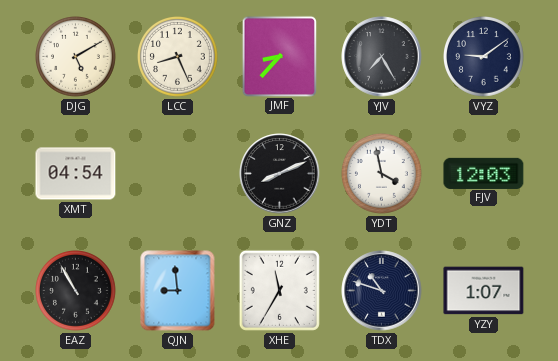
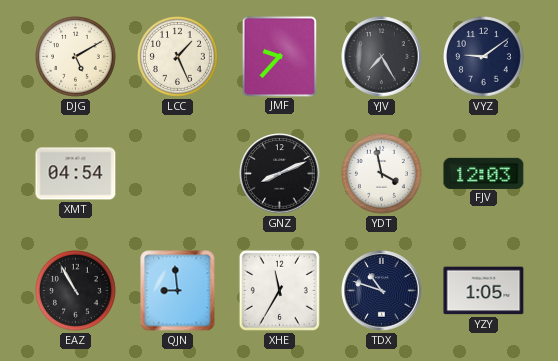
LCC: 8:26 -> 1:26
JMF: 8:37 -> 9:37
YZY: 1:07 -> 1:05
